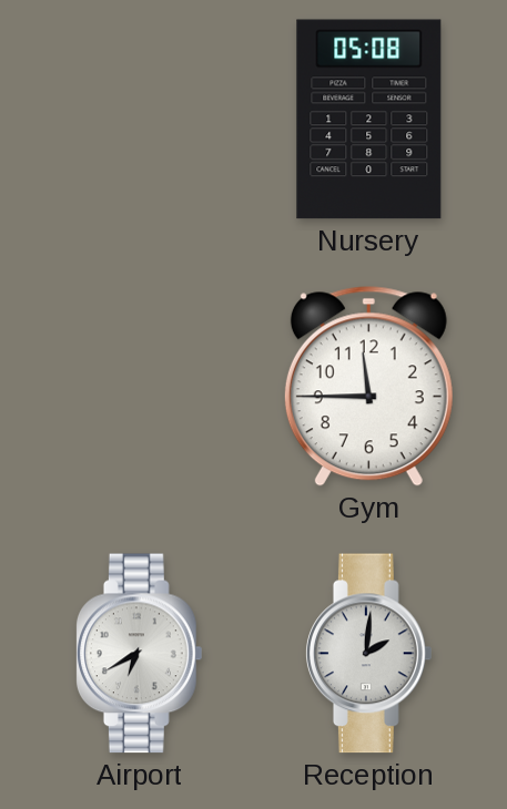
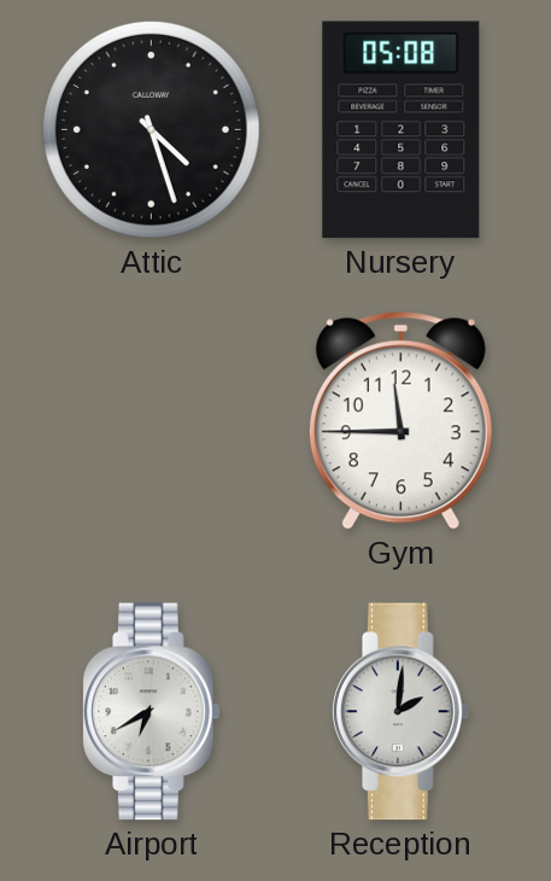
Attic: none -> 4:27
